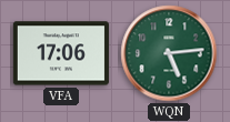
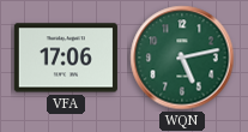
WQN: 5:14 -> 5:13
